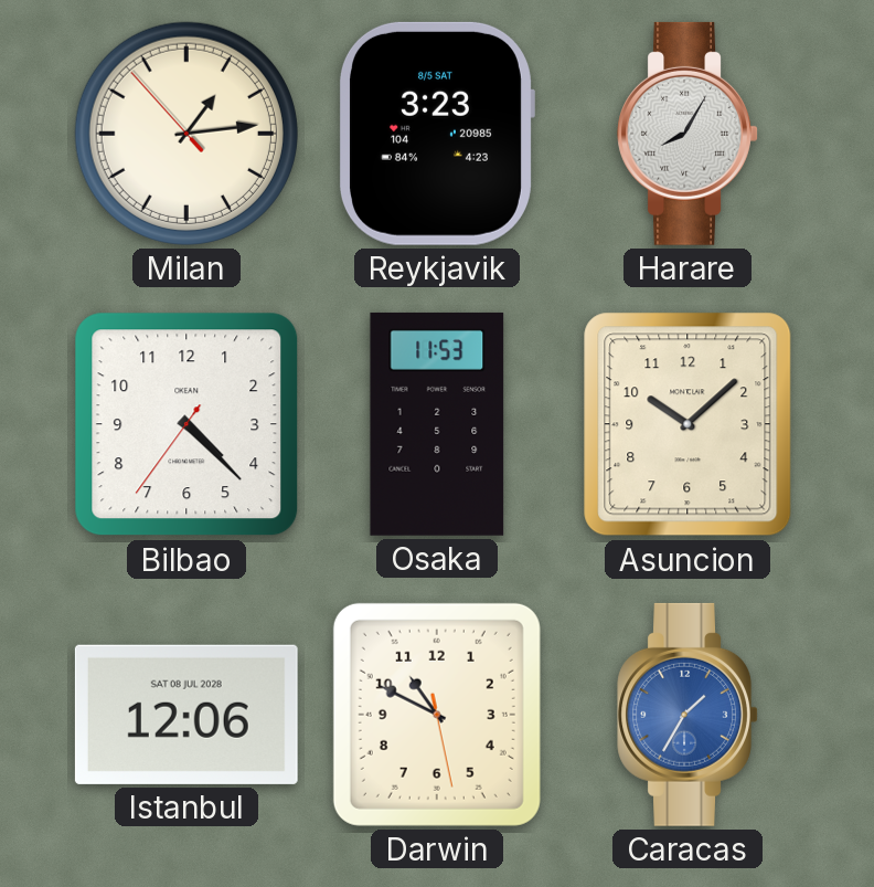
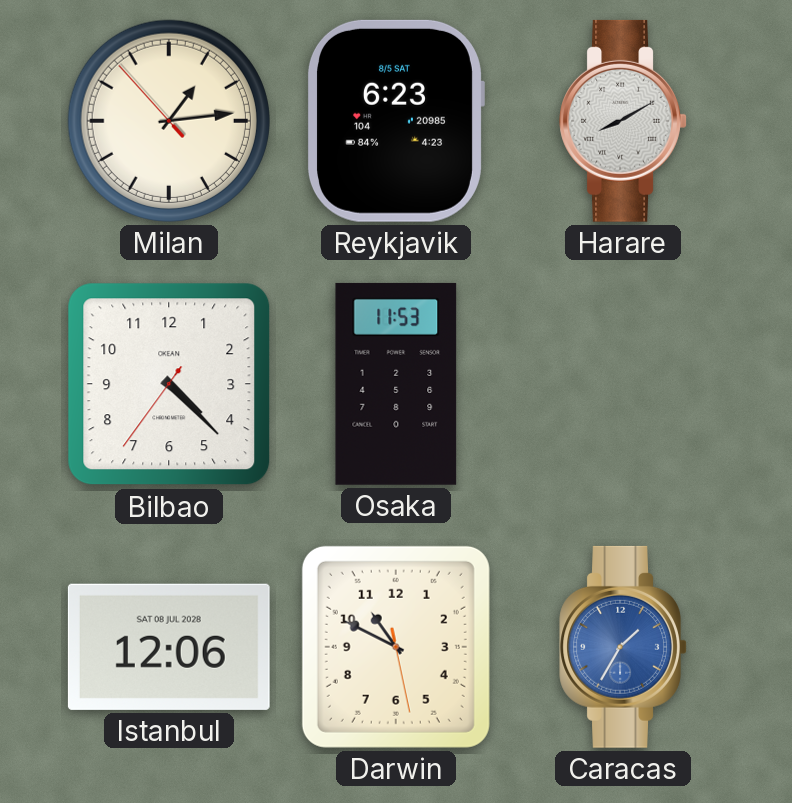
Reykjavik: 3:23 -> 6:23
Harare: 8:05 -> 8:10
Asuncion: 10:08 -> none
